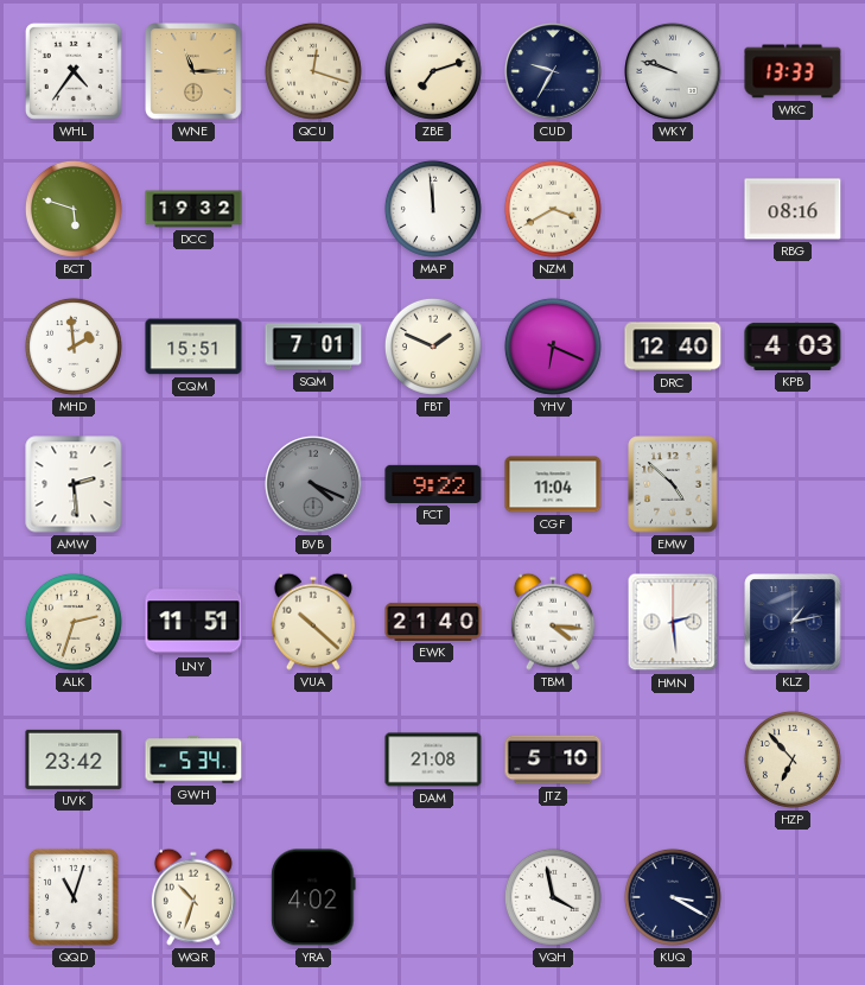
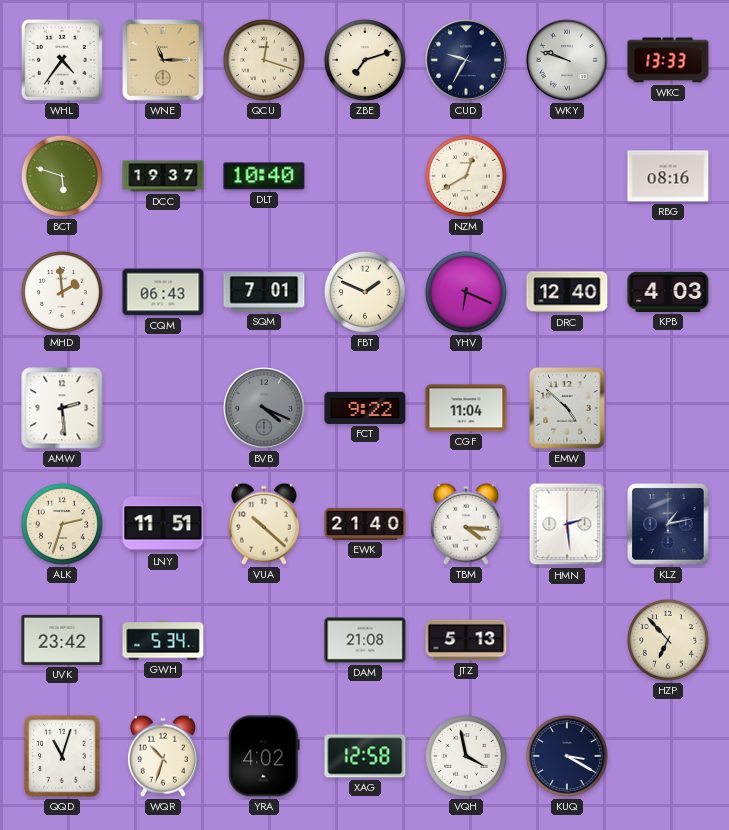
DCC: 19:32 -> 19:37
DLT: none -> 10:40
MAP: 11:59 -> none
NZM: 3:40 -> 12:40
CQM: 15:51 -> 06:43
JTZ: 5:10 -> 5:13
XAG: none -> 12:58
